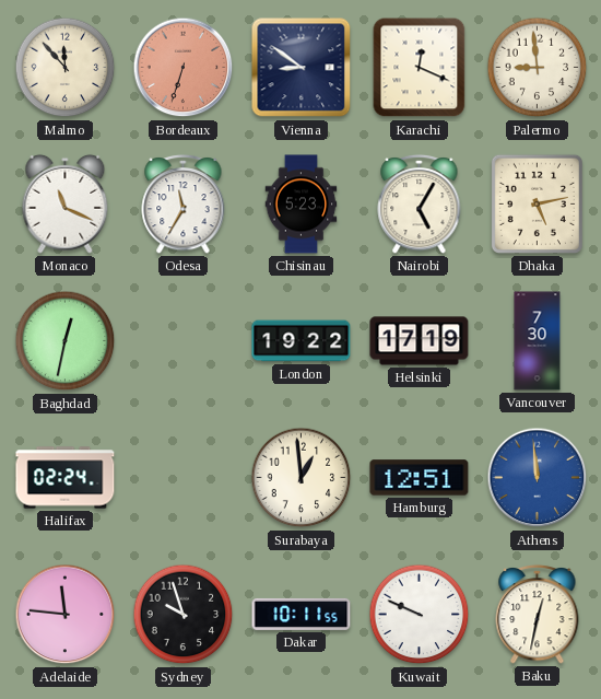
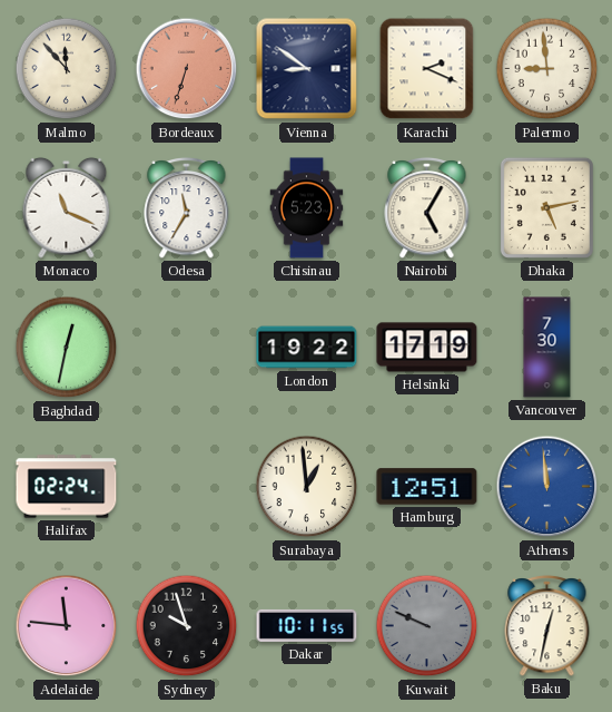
Karachi: 12:19 -> 2:19
Kuwait dial: white -> grey
